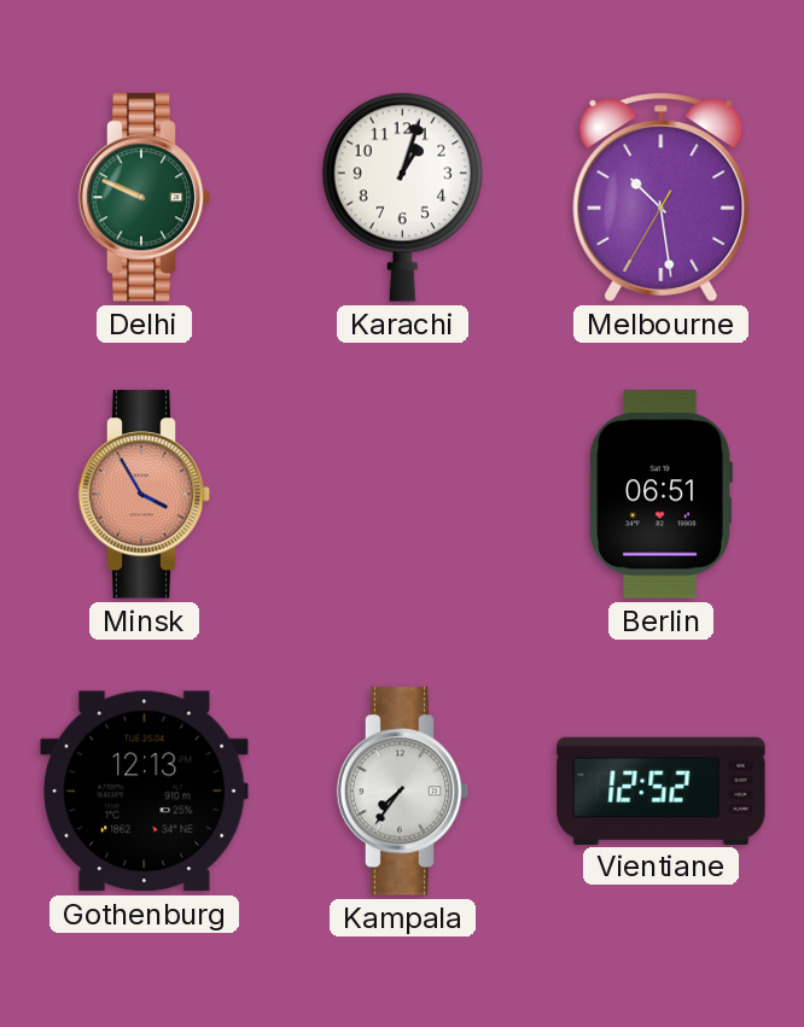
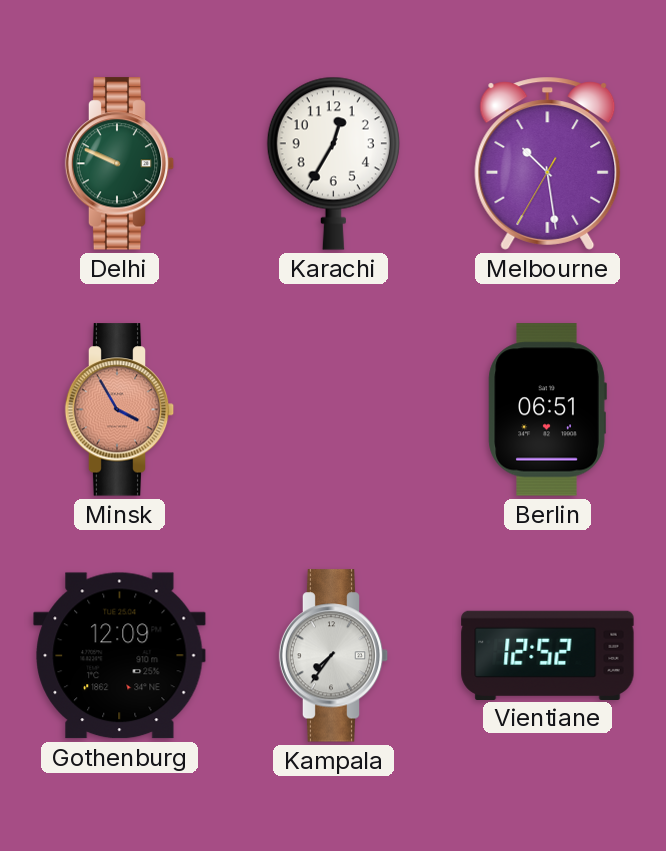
Karachi: 1:03 -> 12:35
Gothenburg: 12:13 -> 12:09
